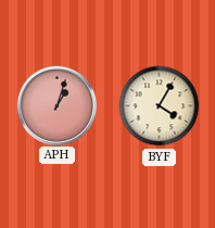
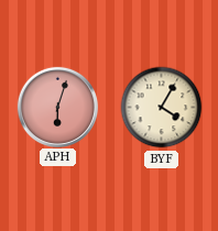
APH: 1:03 -> 6:03
